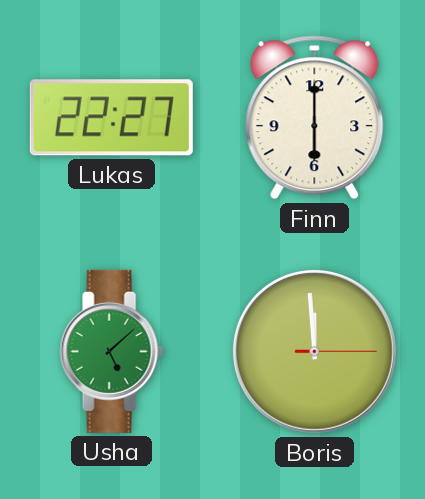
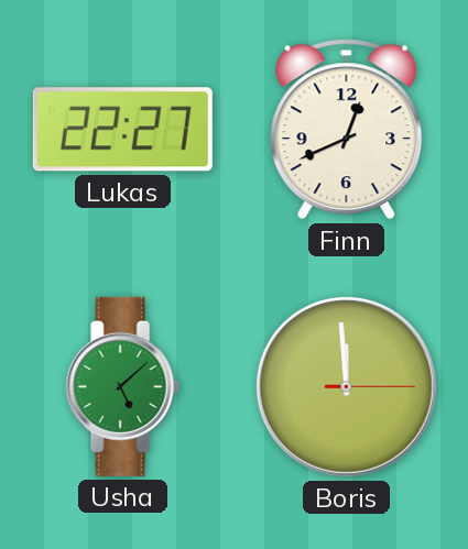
Finn: 6:00 -> 12:41
